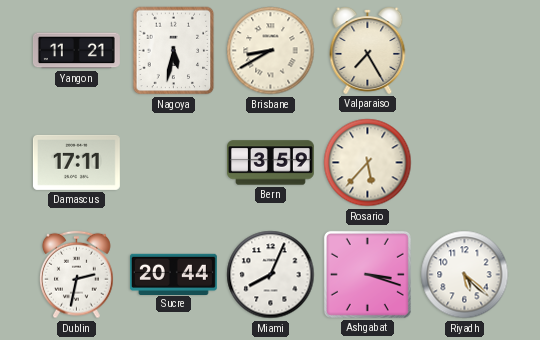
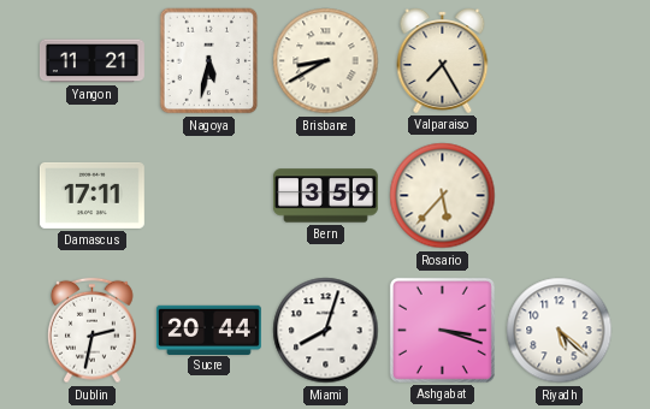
Miami: 8:04 -> 8:03
